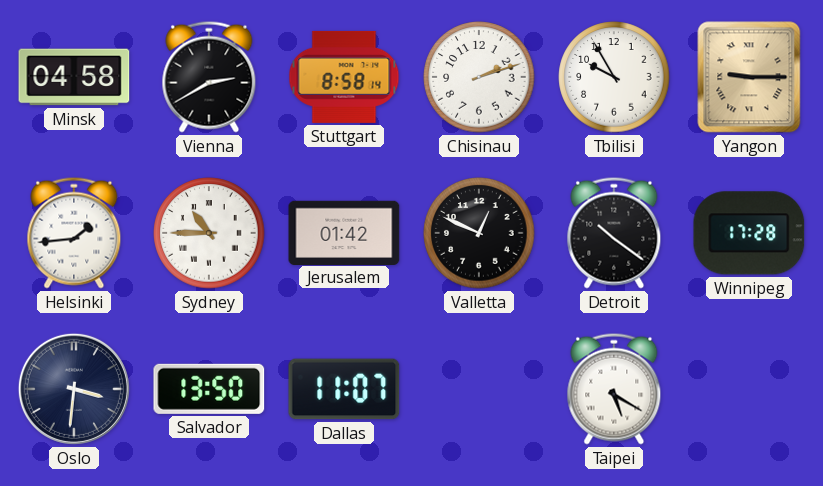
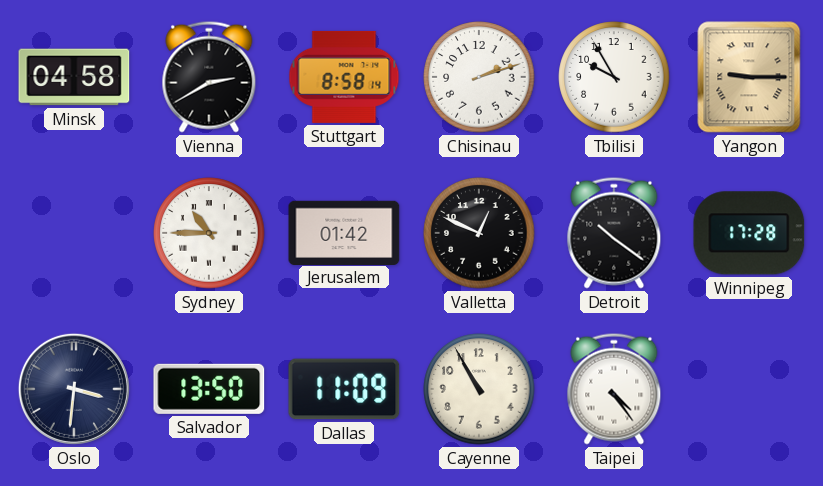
Helsinki: 1:44 -> none
Dallas: 11:07 -> 11:09
Cayenne: none -> 10:55
Taipei: 5:20 -> 4:24
